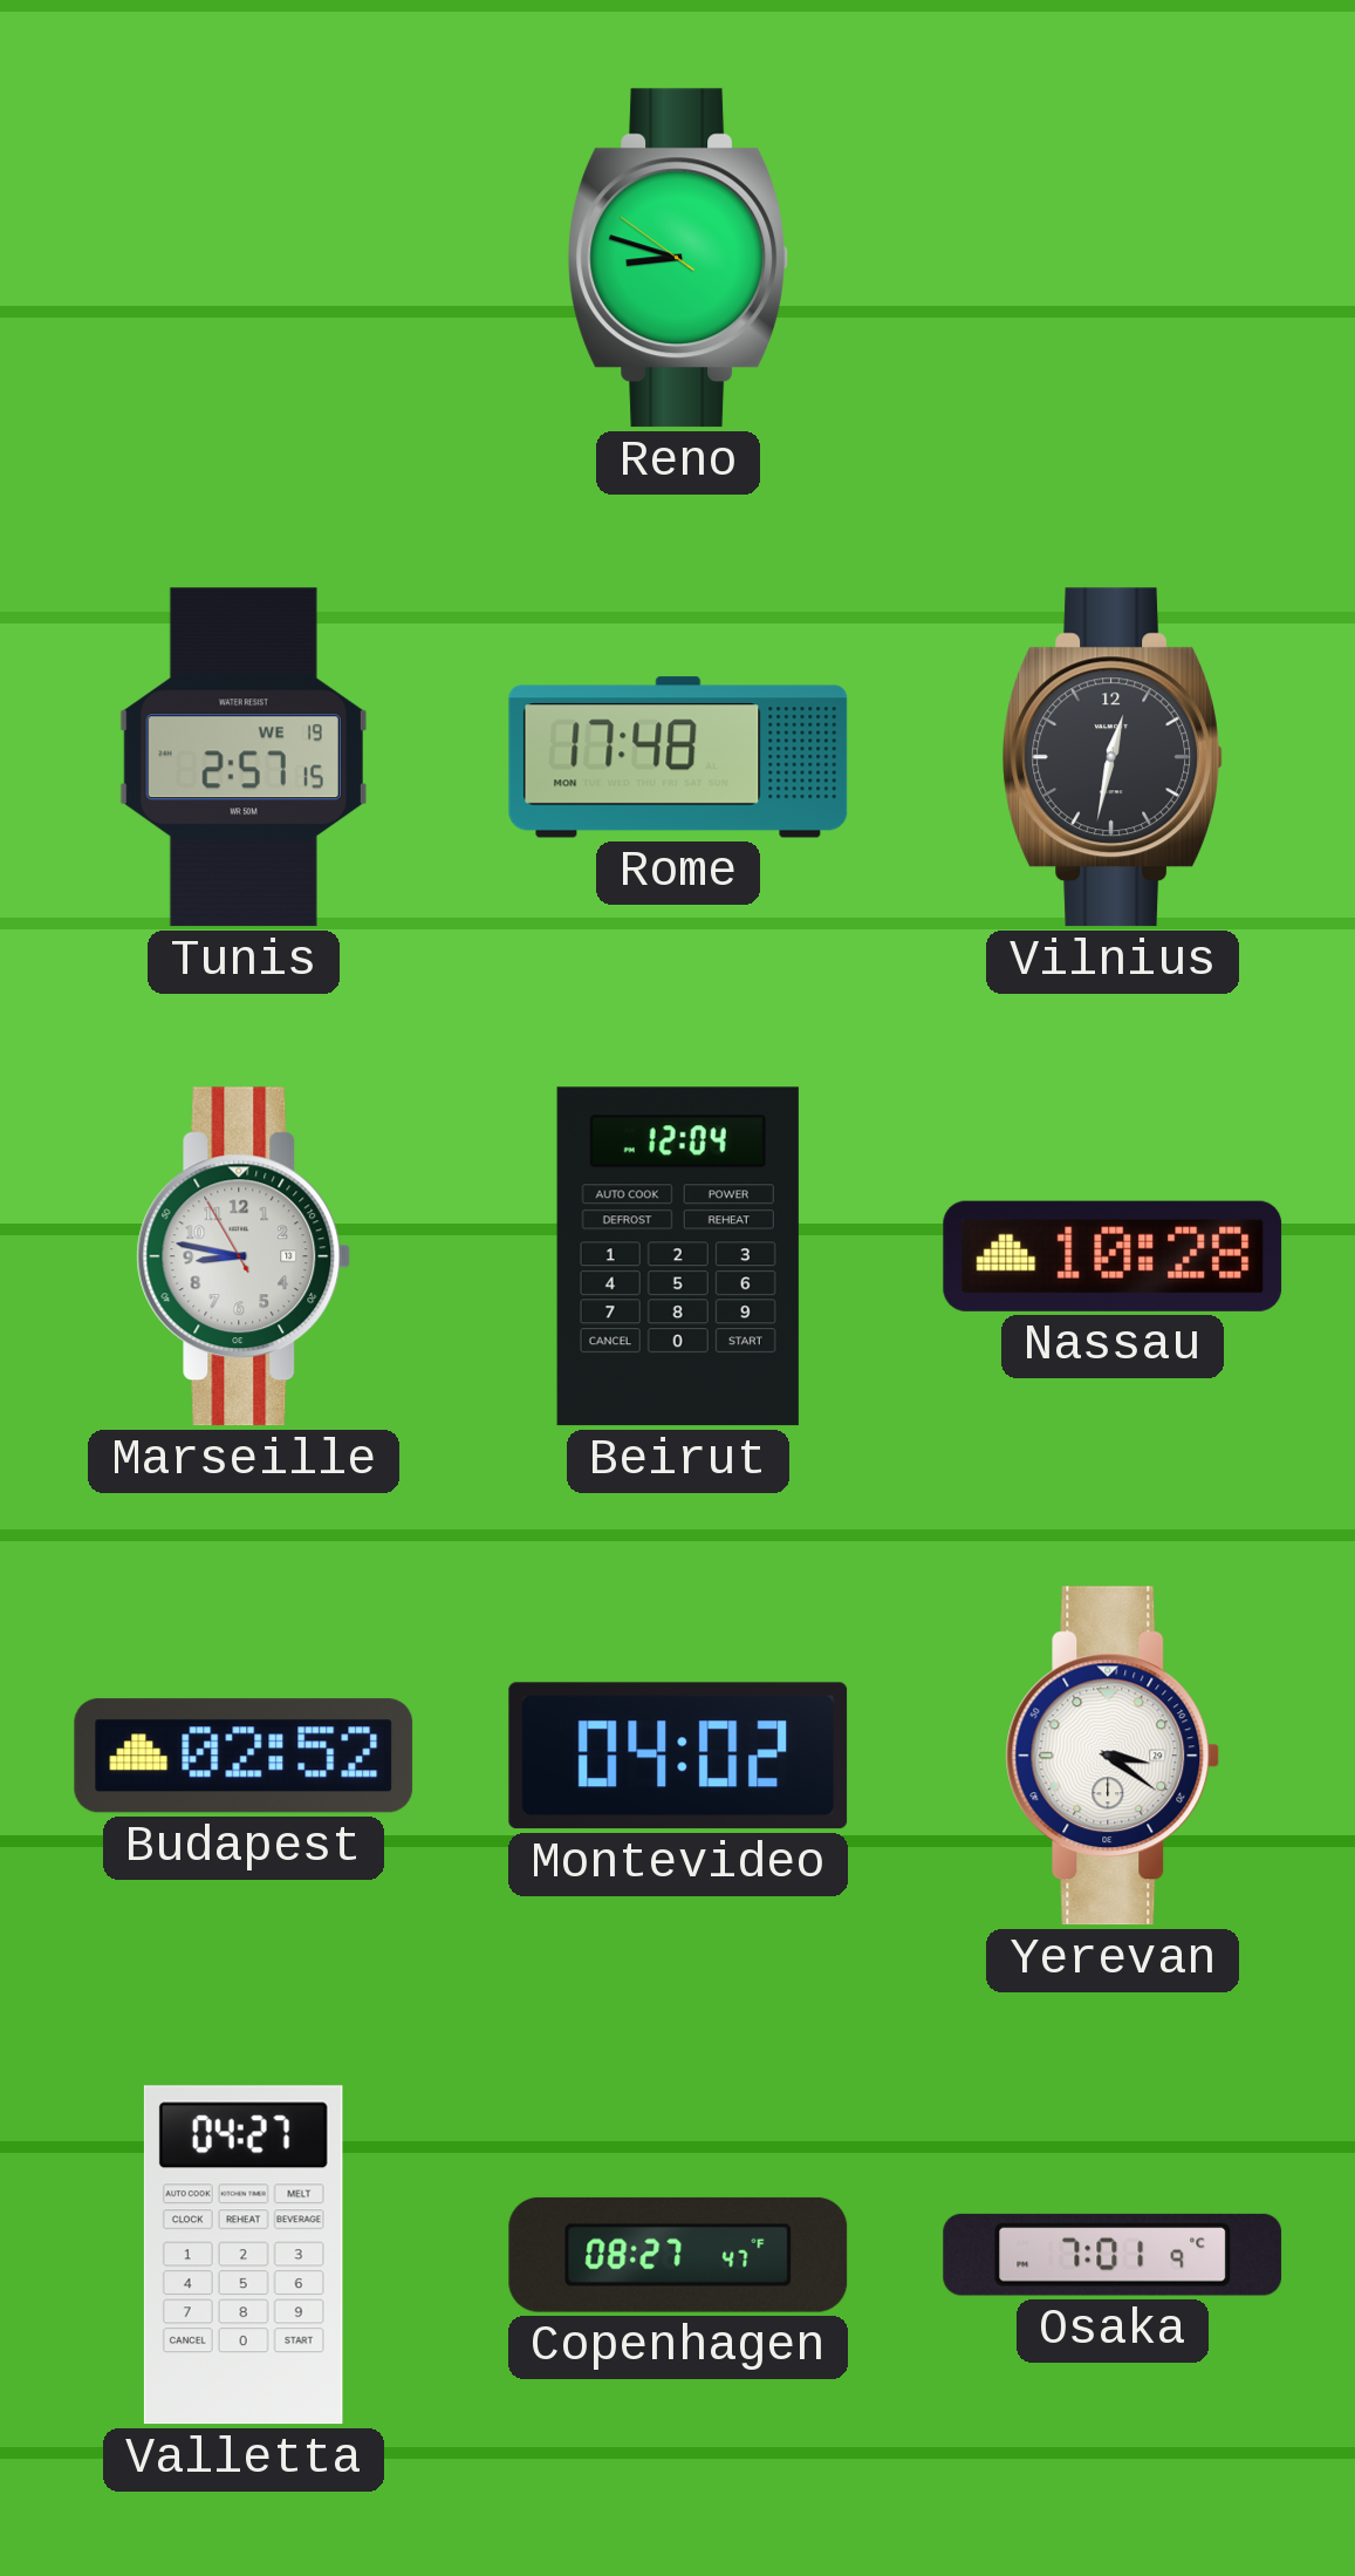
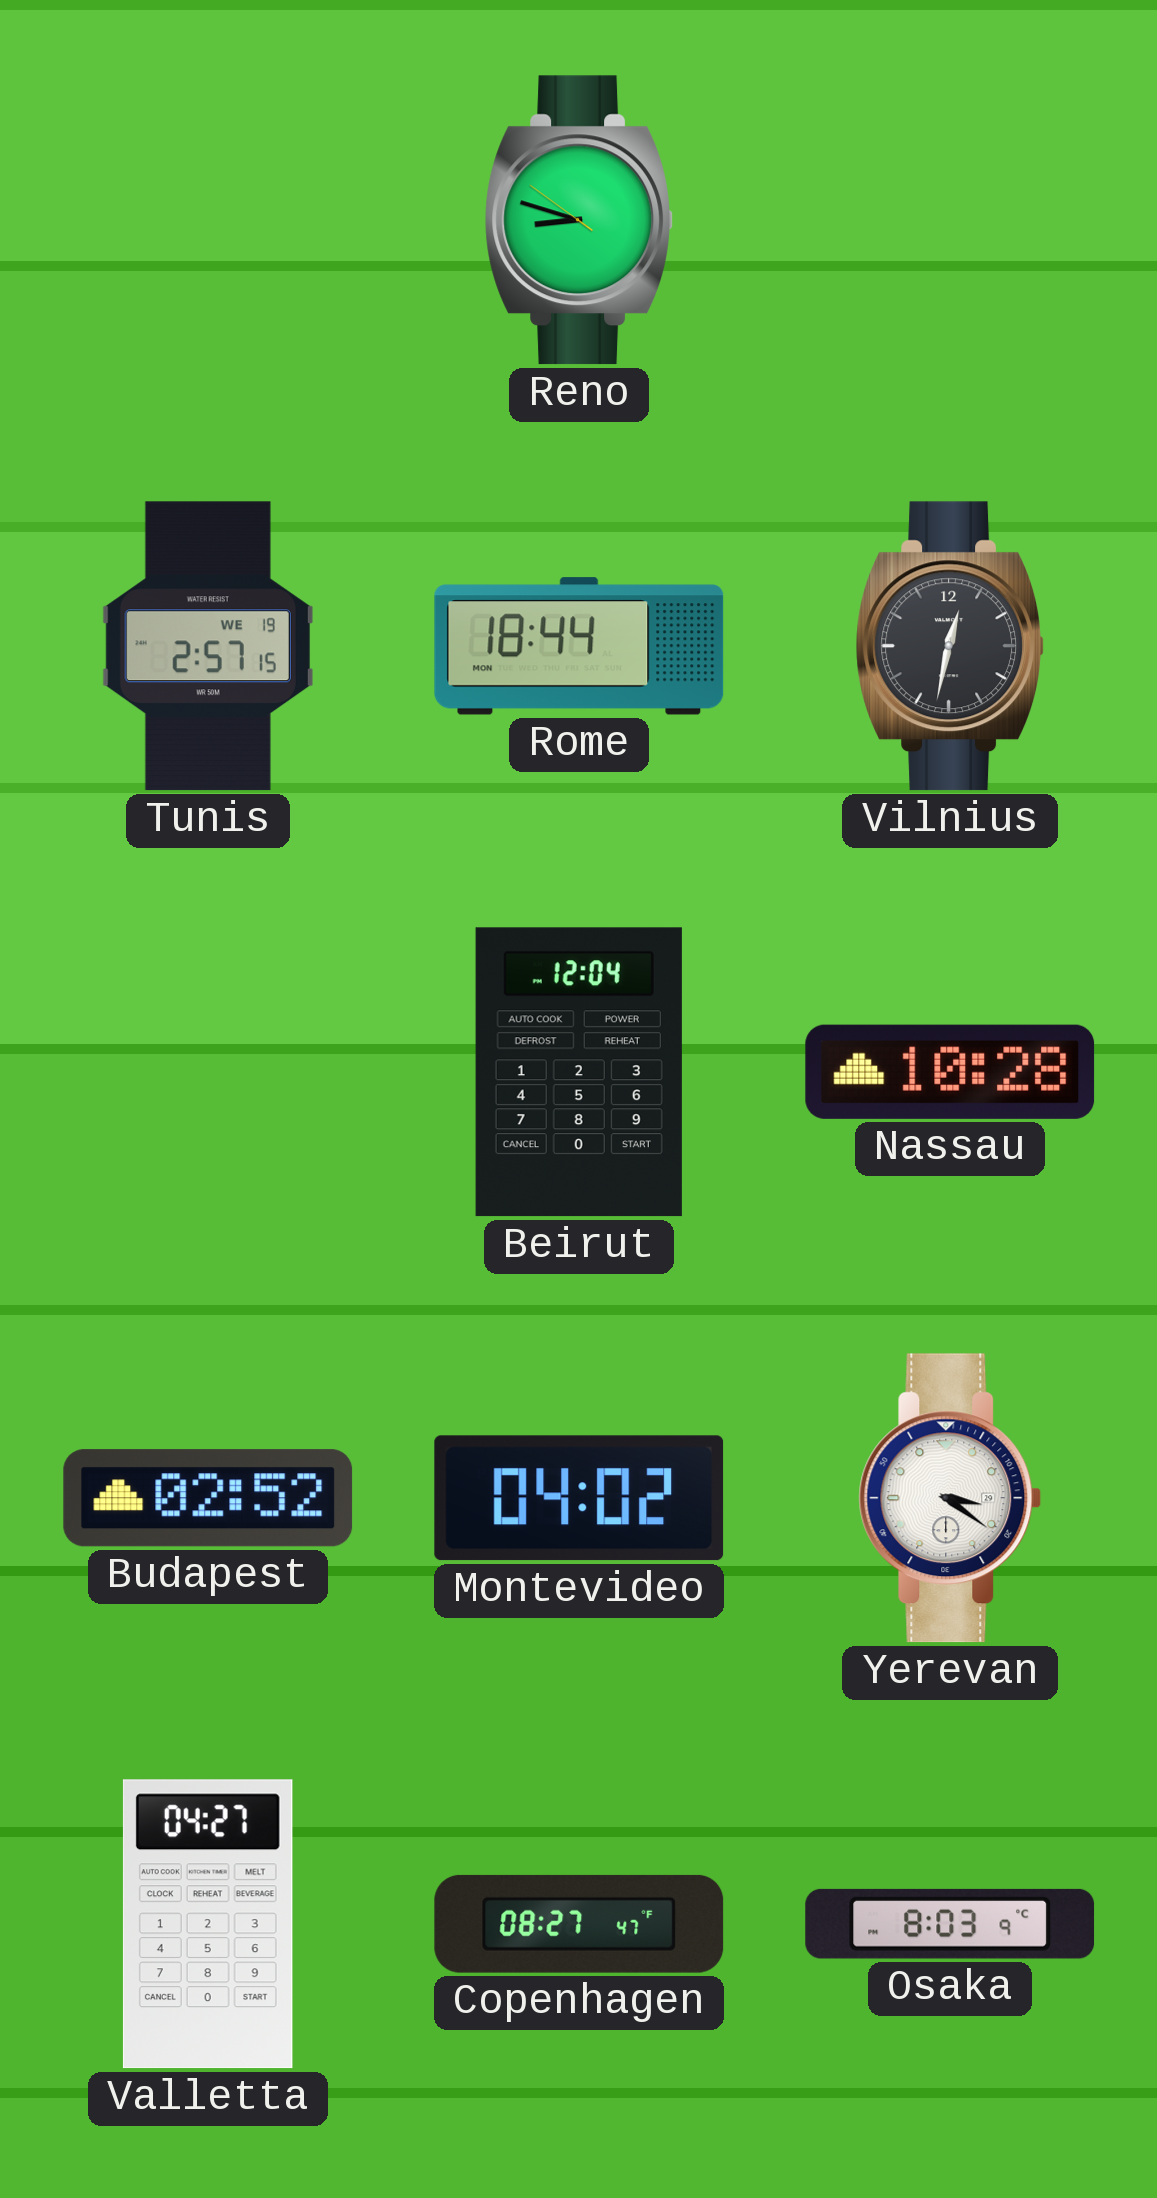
Rome: 17:48 -> 18:44
Marseille: 8:46 -> none
Osaka: 7:01 -> 8:03
